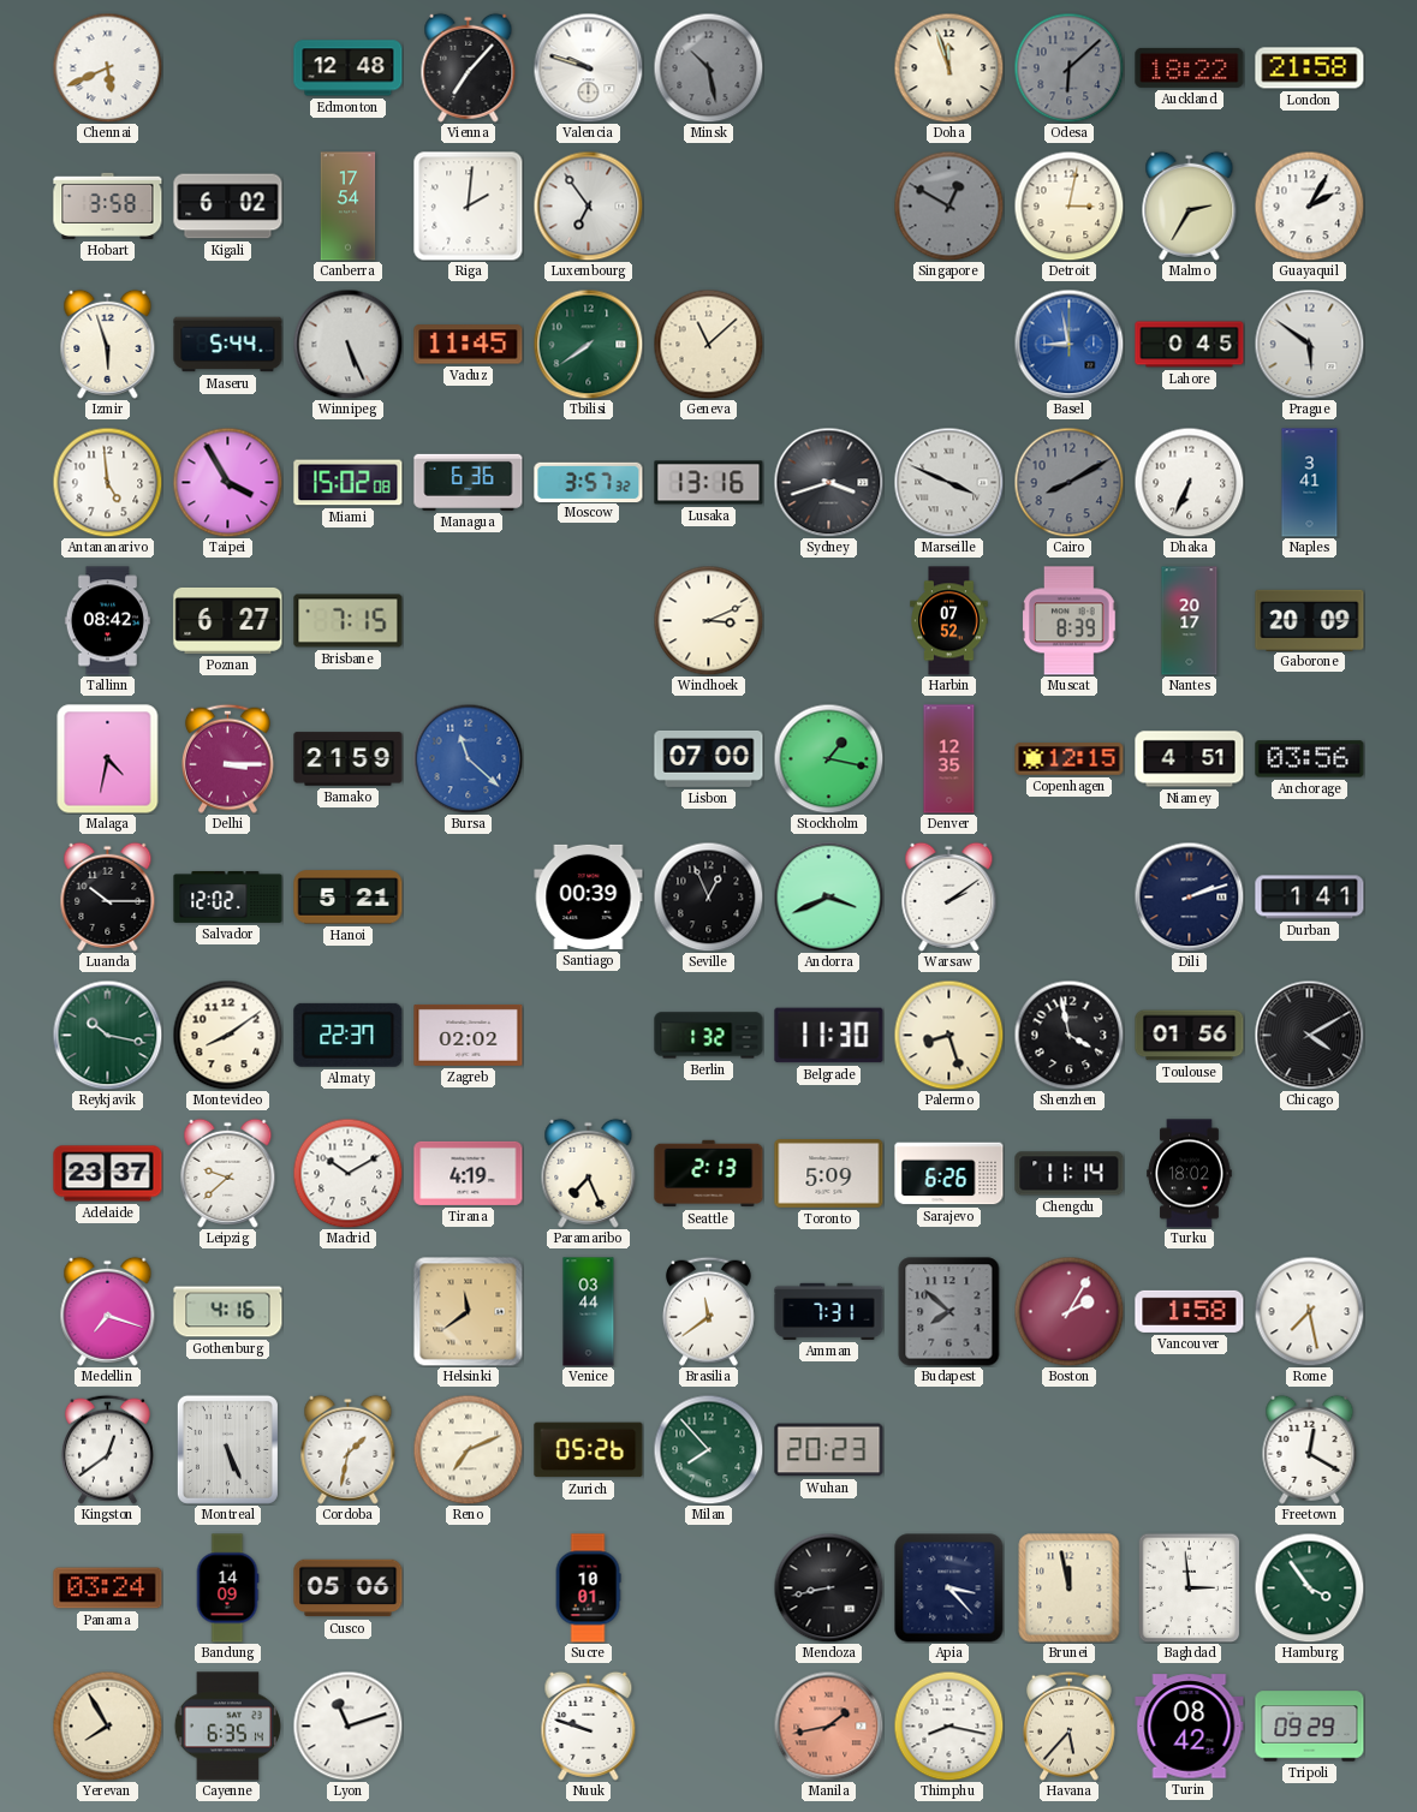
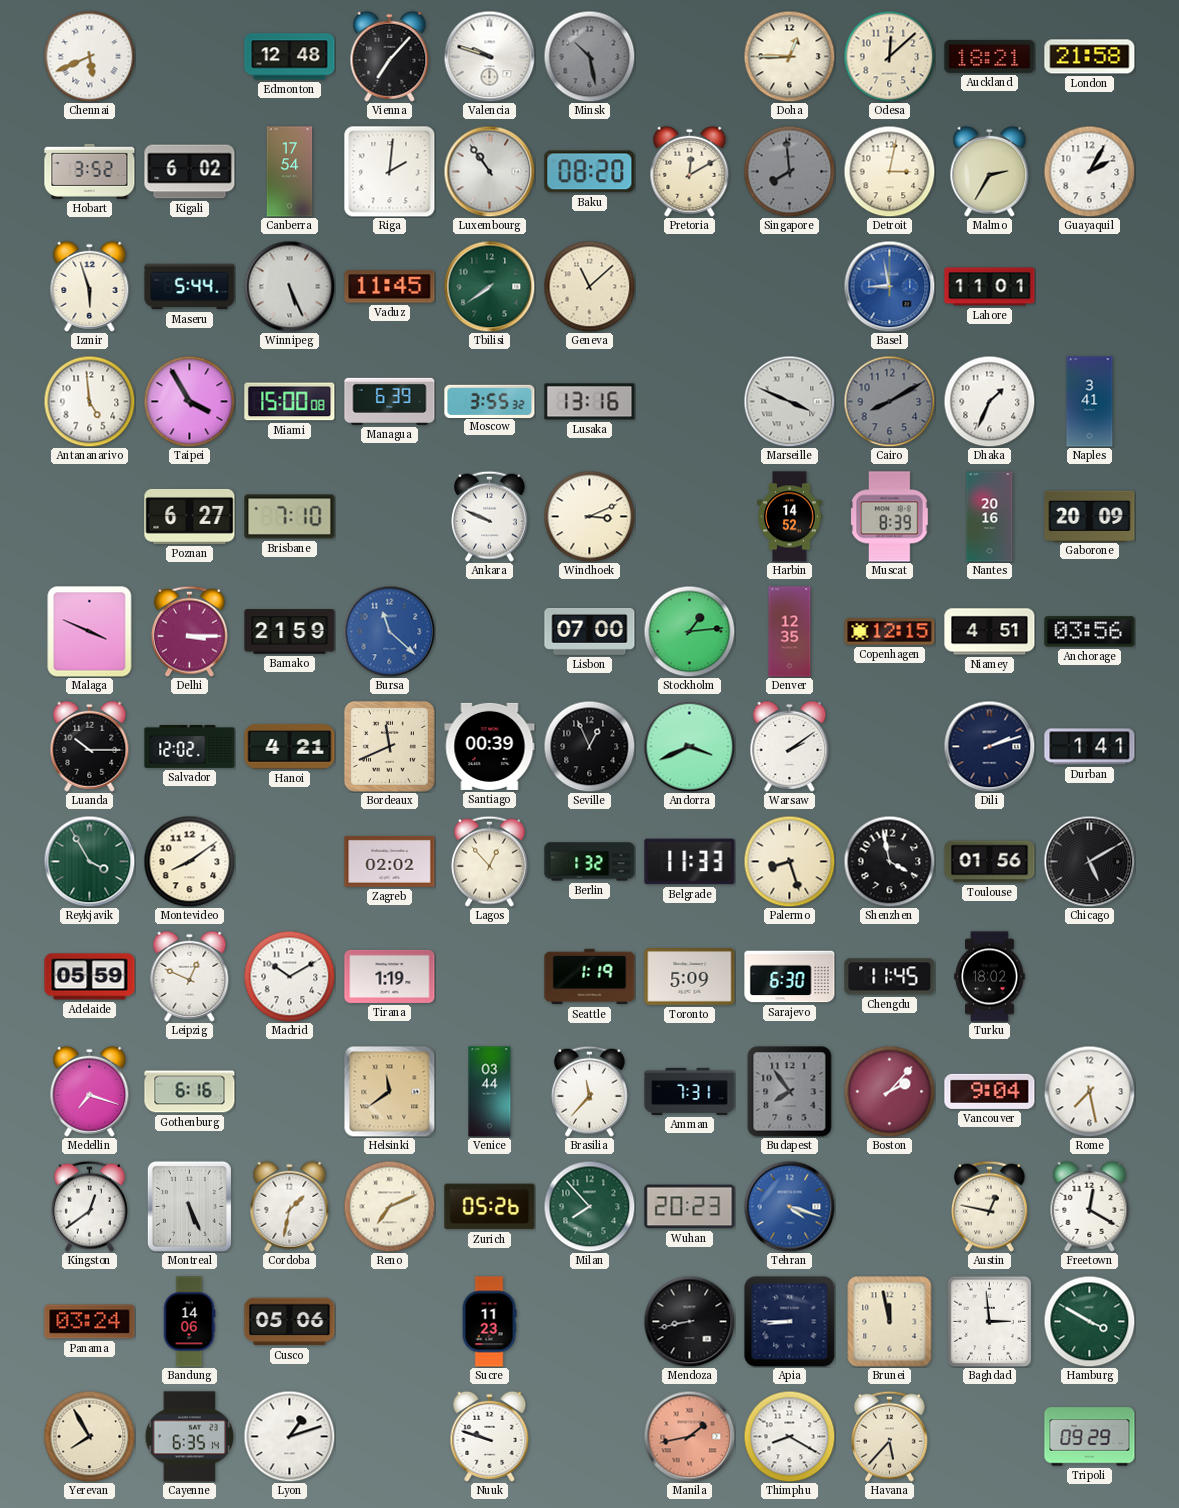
Doha: 11:57 -> 12:45
Odesa: 6:08 -> 12:08
Odesa dial: grey -> cream
Auckland: 18:22 -> 18:21
Hobart: 3:58 -> 3:52
Luxembourg: 6:54 -> 10:54
Baku: none -> 08:20
Pretoria: none -> 12:10
Singapore: 12:50 -> 7:59
Lahore: 0:45 -> 11:01
Prague: 5:51 -> none
Miami: 15:02 -> 15:00
Managua: 6:36 -> 6:39
Moscow: 3:57 -> 3:55
Sydney: 3:42 -> none
Dhaka: 6:34 -> 1:34
Tallinn: 08:42 -> none
Brisbane: 7:15 -> 7:10
Ankara: none -> 9:49
Harbin: 07:52 -> 14:52
Nantes: 20:17 -> 20:16
Malaga: 4:32 -> 3:49
Stockholm: 1:17 -> 1:14
Hanoi: 5:21 -> 4:21
Bordeaux: none -> 11:41
Reykjavik: 10:17 -> 3:55
Almaty: 22:37 -> none
Lagos: none -> 12:53
Belgrade: 11:30 -> 11:33
Chicago: 4:10 -> 5:10
Adelaide: 23:37 -> 05:59
Leipzig: 9:38 -> 12:49
Tirana: 4:19 -> 1:19
Paramaribo: 7:26 -> none
Seattle: 2:13 -> 1:19
Sarajevo: 6:26 -> 6:30
Chengdu: 11:14 -> 11:45
Gothenburg: 4:16 -> 6:16
Brasilia: 11:39 -> 11:37
Budapest: 7:52 -> 7:54
Boston: 2:05 -> 2:07
Vancouver: 1:58 -> 9:04
Tehran: none -> 4:18
Austin: none -> 12:47
Bandung: 14:09 -> 14:06
Sucre: 10:01 -> 11:23
Apia: 3:23 -> 8:45
Hamburg: 3:54 -> 3:50
Lyon: 11:12 -> 1:12
Thimphu: 8:17 -> 8:20
Turin: 08:42 -> none
